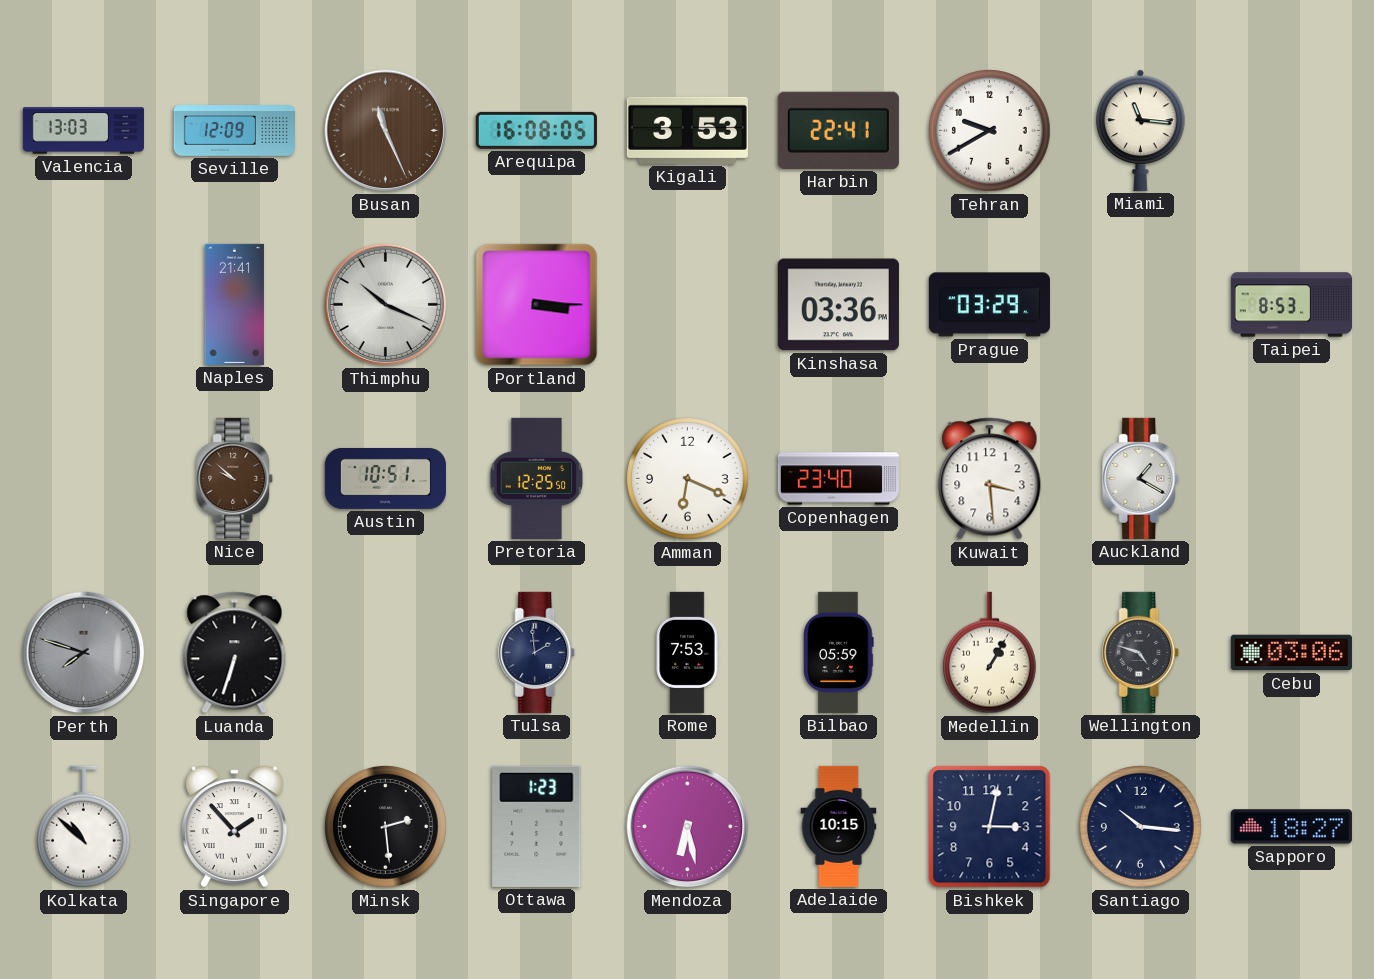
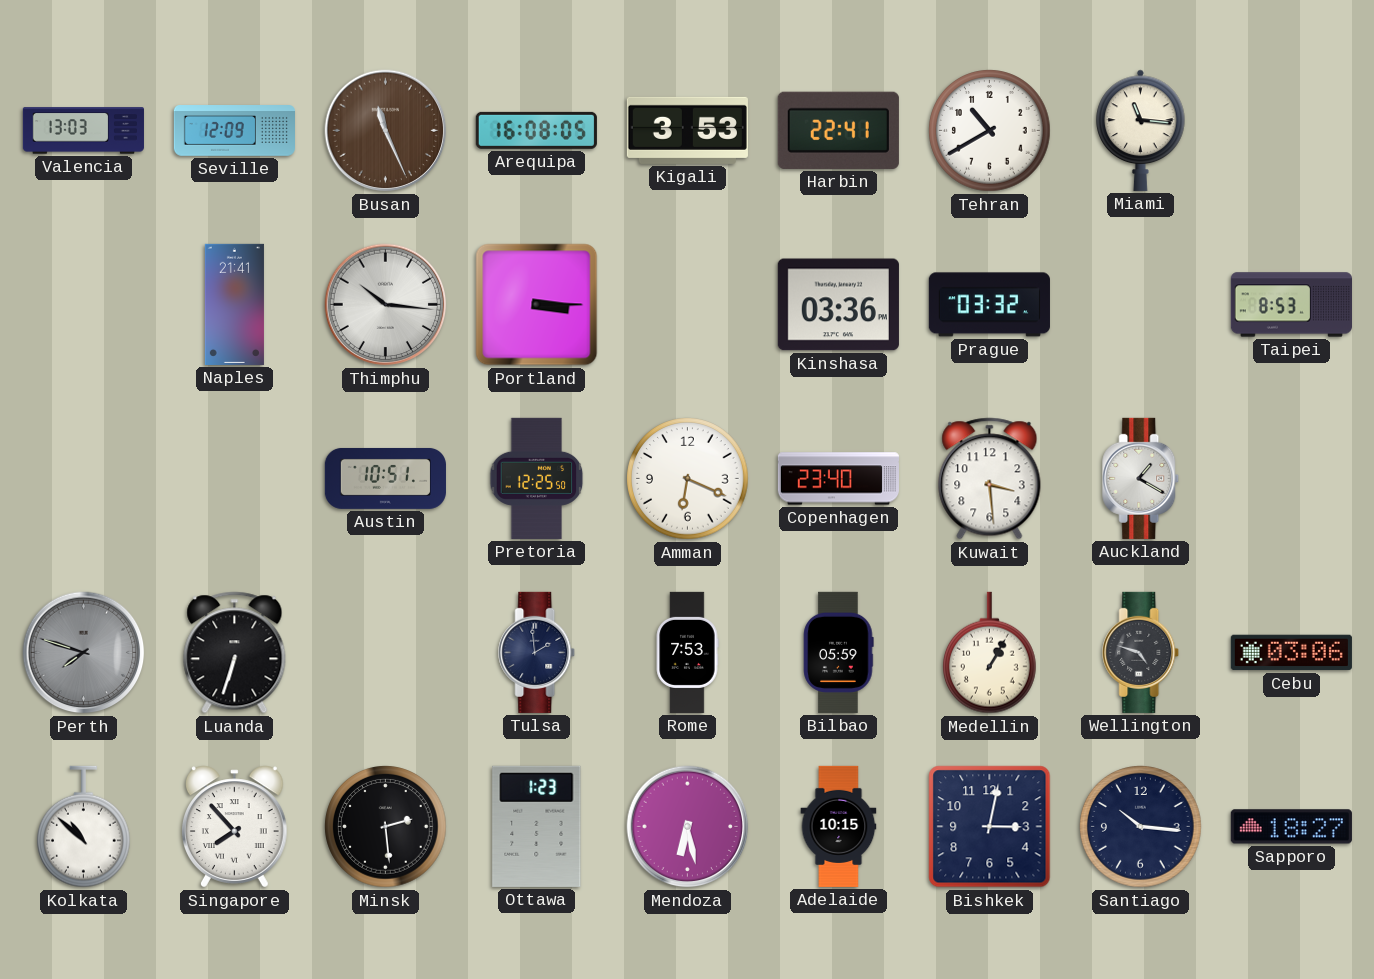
Tehran: 9:40 -> 10:40
Thimphu: 10:19 -> 10:16
Prague: 03:29 -> 03:32
Nice: 9:52 -> none
Singapore: 1:53 -> 7:53
